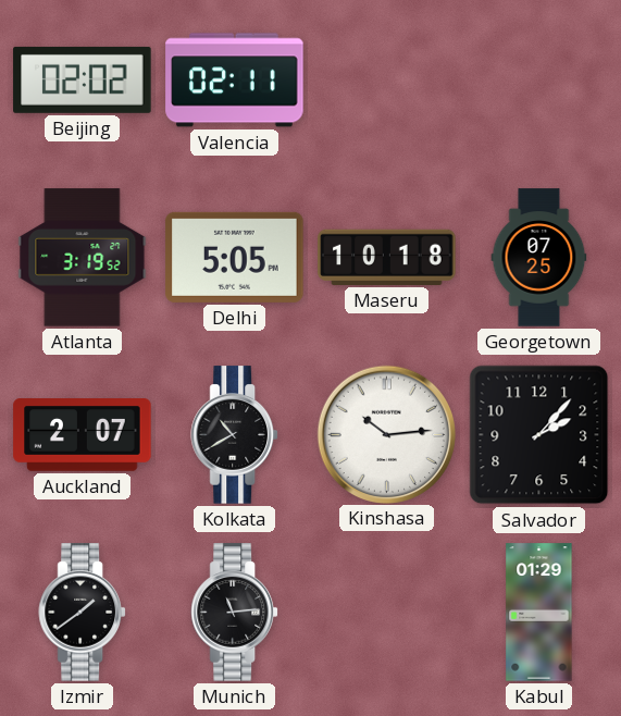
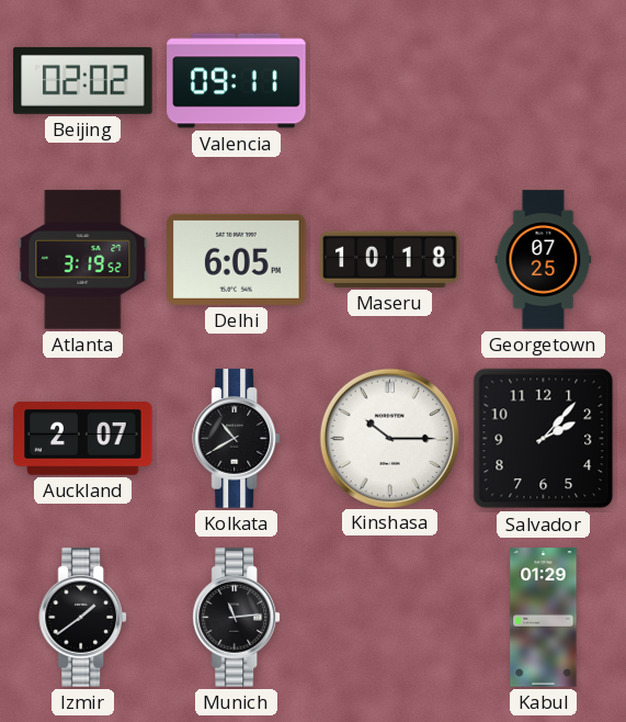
Valencia: 02:11 -> 09:11
Delhi: 5:05 -> 6:05
Kinshasa: 10:14 -> 10:15
